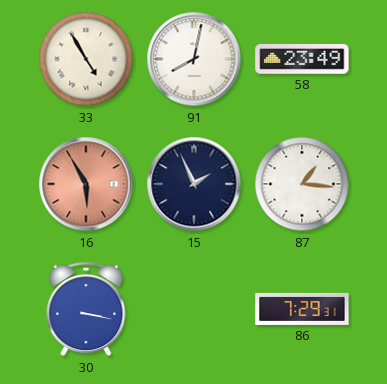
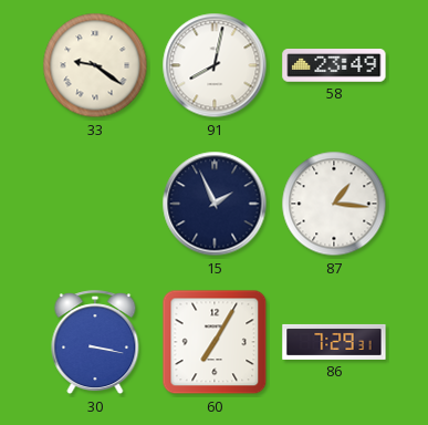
33: 4:55 -> 9:21
16: 5:55 -> none
60: none -> 7:05
